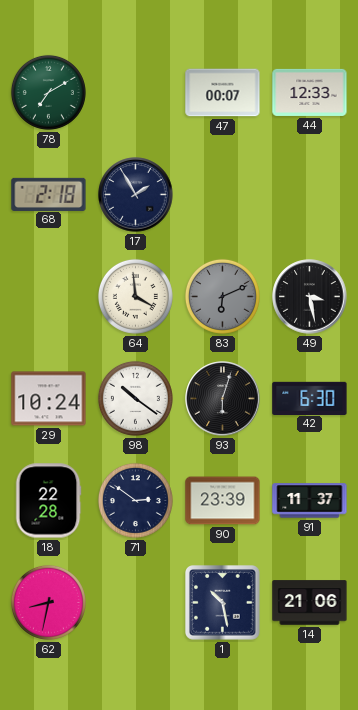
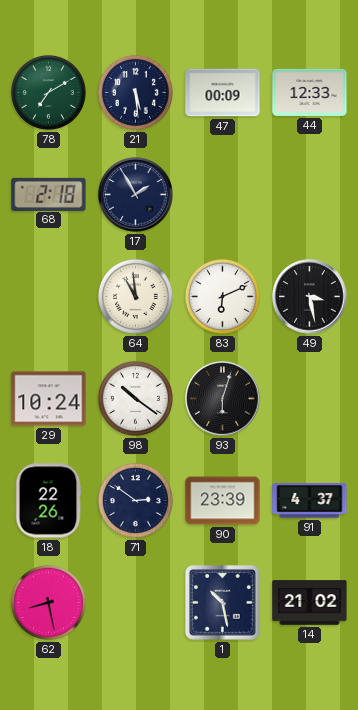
21: none -> 5:29
47: 00:07 -> 00:09
64: 3:59 -> 10:59
83 dial: grey -> white
42: 6:30 -> none
18: 22:28 -> 22:26
91: 11:37 -> 4:37
62: 8:32 -> 8:28
14: 21:06 -> 21:02
